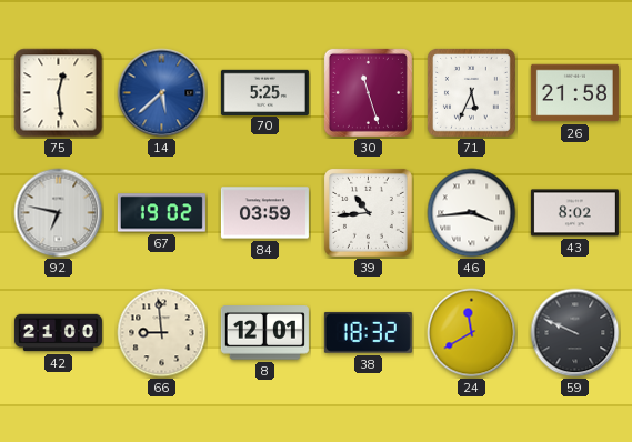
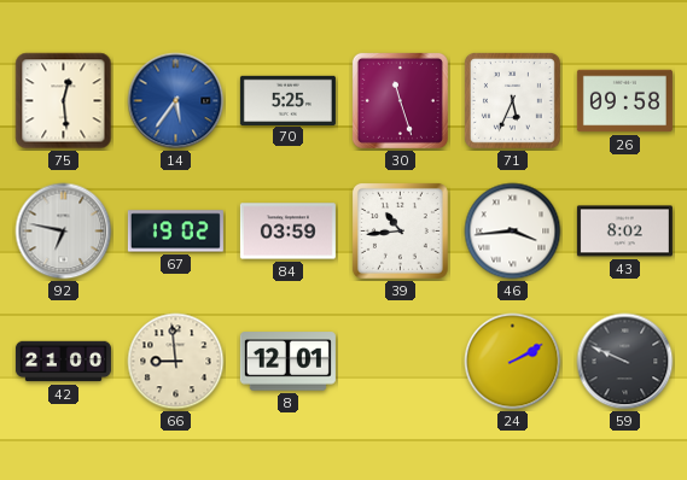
14: 5:38 -> 5:36
26: 21:58 -> 09:58
38: 18:32 -> none
24: 11:40 -> 2:10
